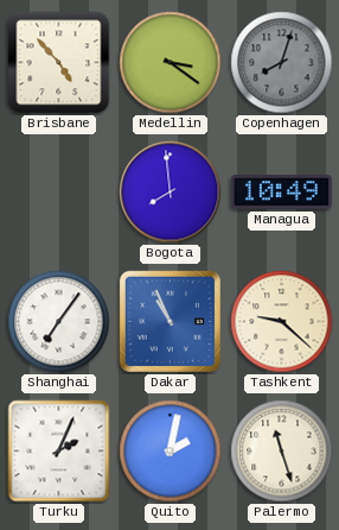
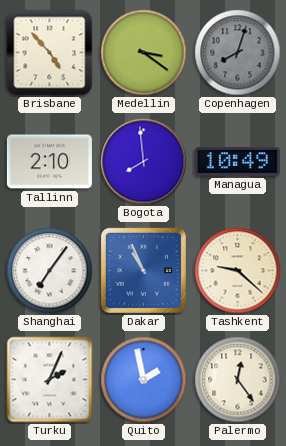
Tallinn: none -> 2:10
Quito: 2:02 -> 1:58
Palermo: 11:27 -> 12:24
